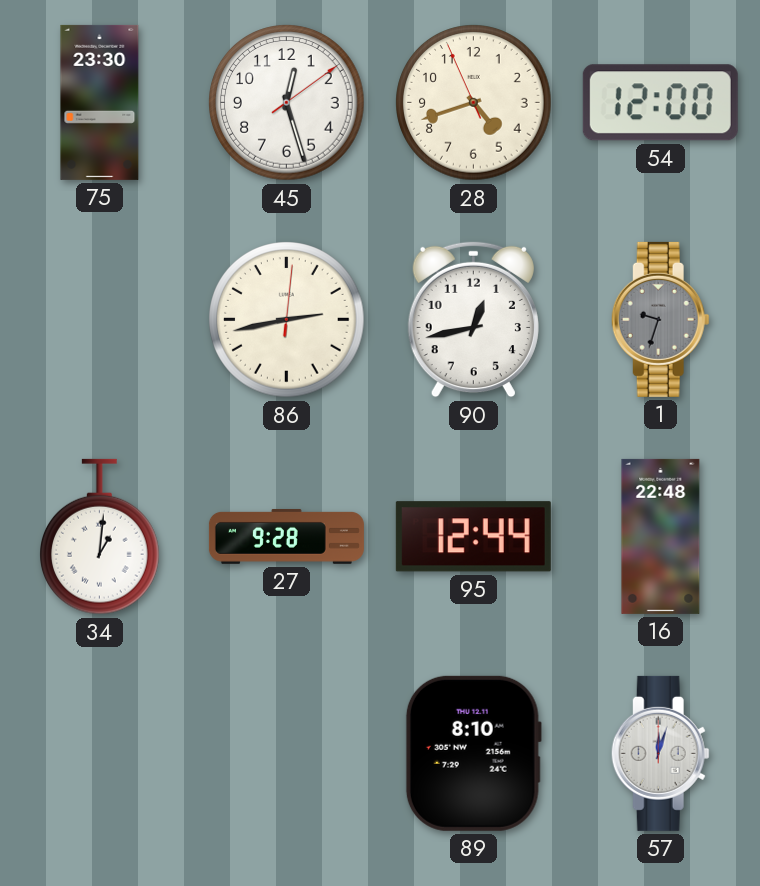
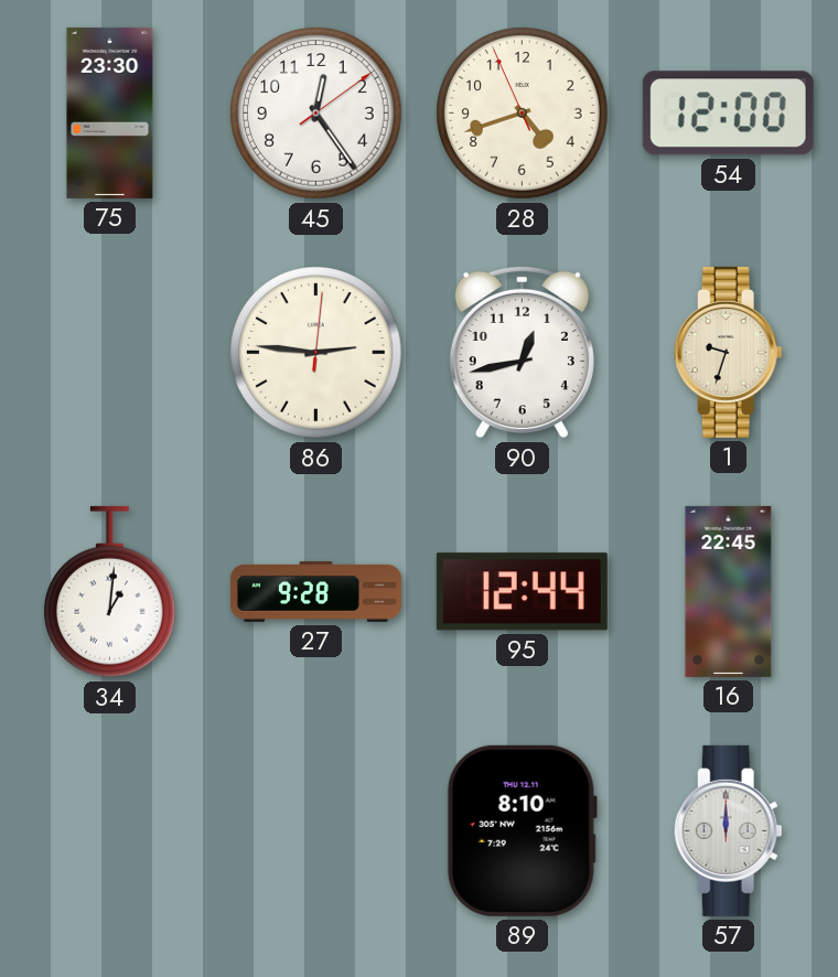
45: 12:27 -> 12:24
86: 2:43 -> 2:46
1 dial: grey -> cream
16: 22:48 -> 22:45
57: 12:03 -> 12:00
